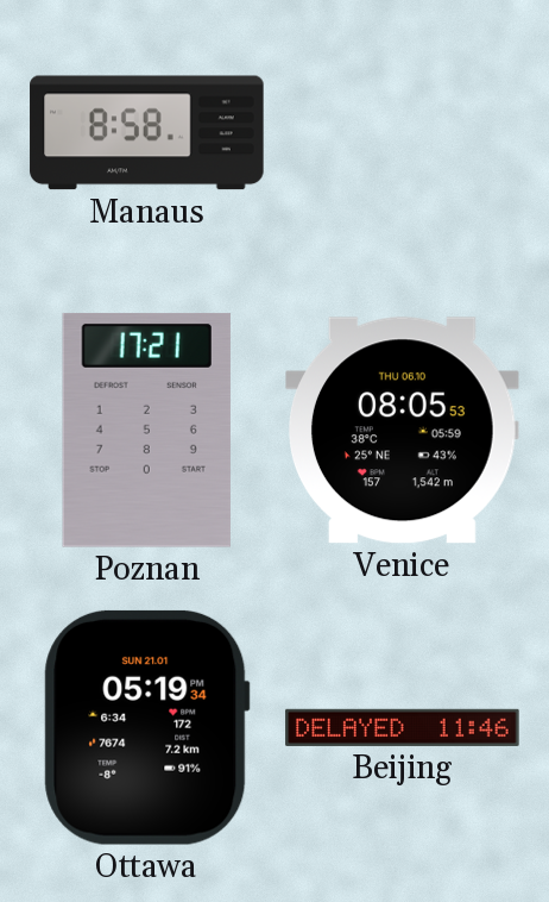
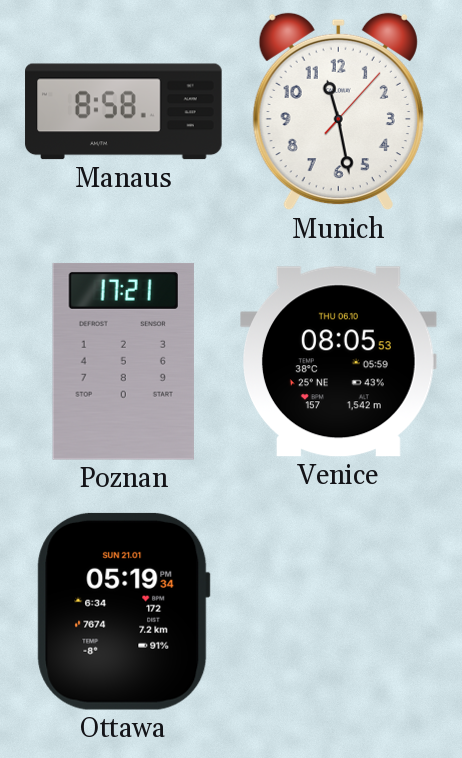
Munich: none -> 11:28
Beijing: 11:46 -> none
